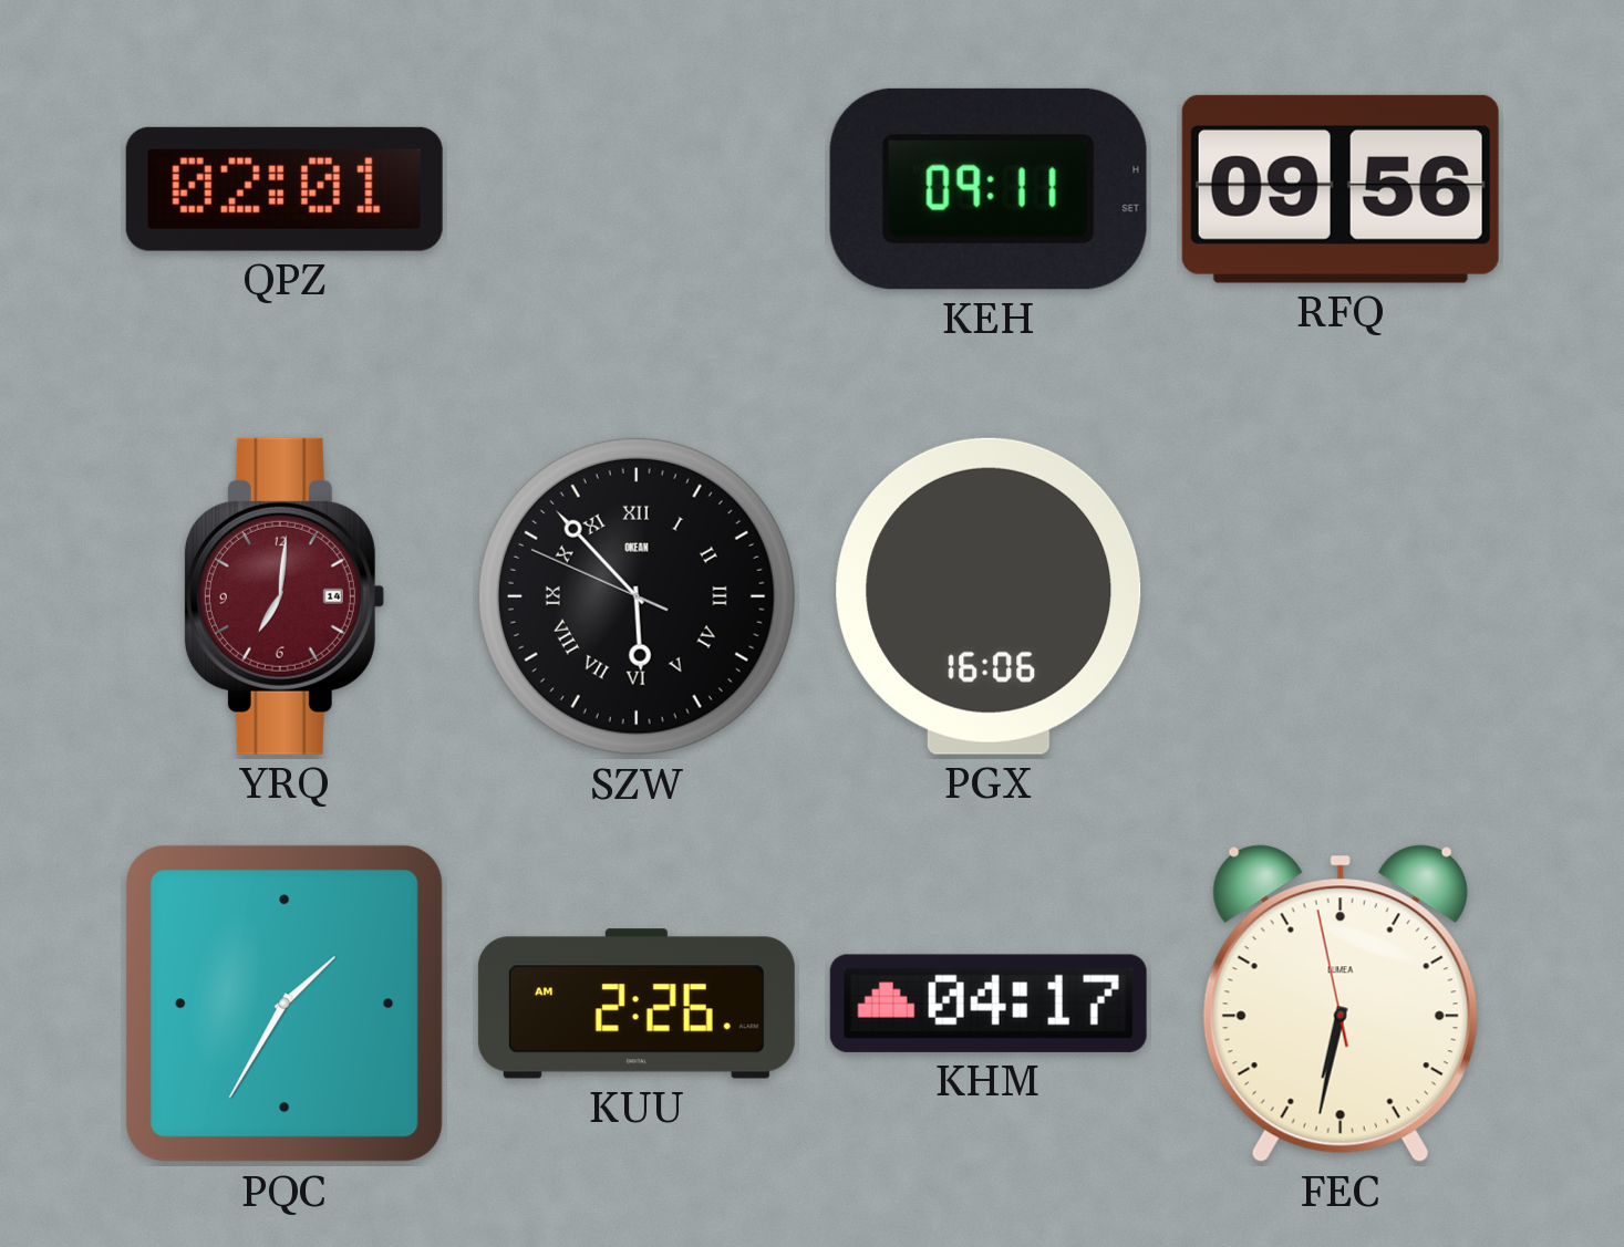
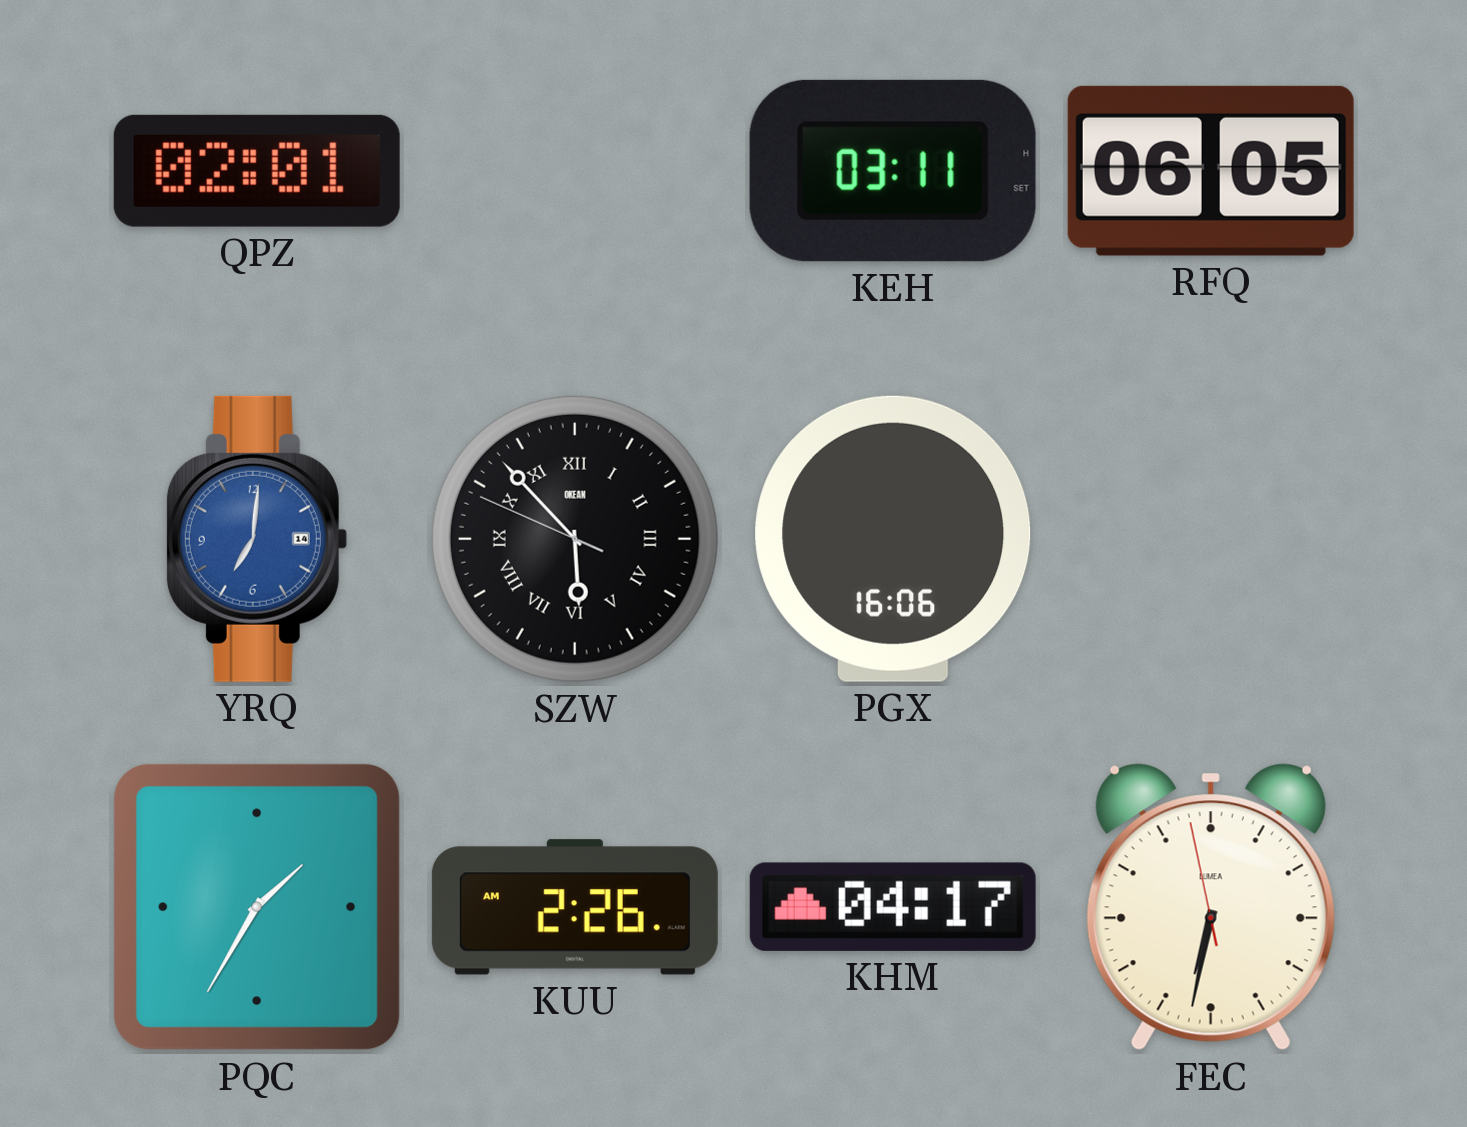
KEH: 09:11 -> 03:11
RFQ: 09:56 -> 06:05
YRQ dial: burgundy -> blue
